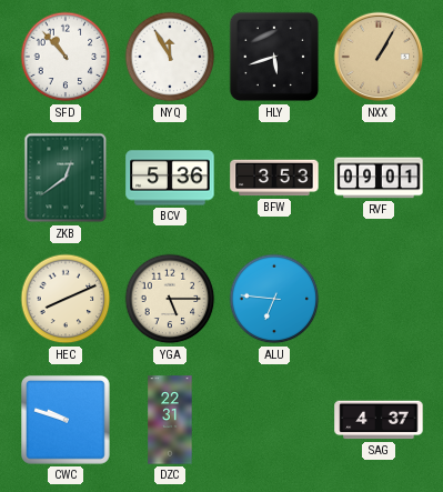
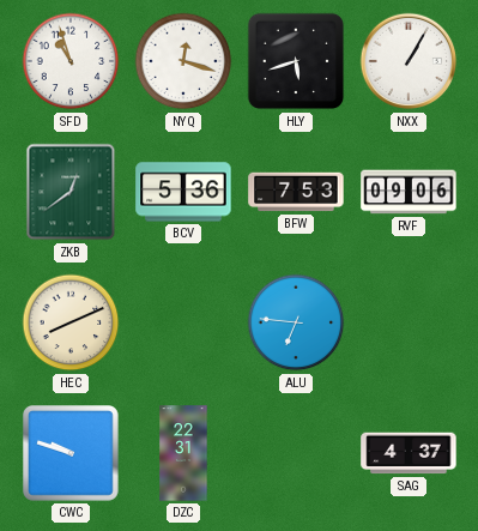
SFD: 10:53 -> 10:57
NYQ: 11:55 -> 12:18
NXX dial: champagne -> white
BFW: 3:53 -> 7:53
RVF: 09:01 -> 09:06
YGA: 5:15 -> none
